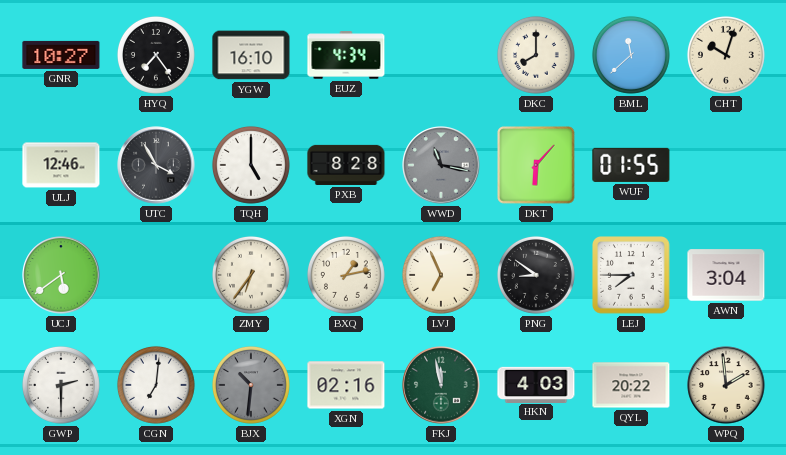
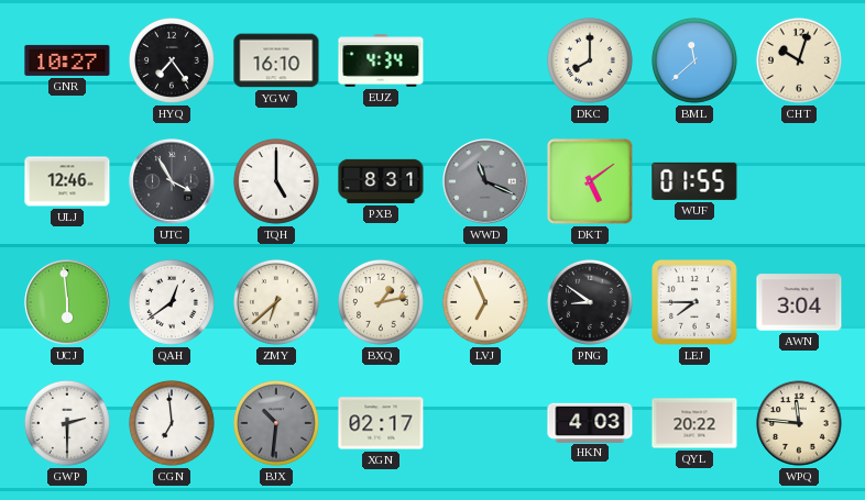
PXB: 8:28 -> 8:31
WWD: 11:17 -> 11:19
DKT: 6:07 -> 5:09
UCJ: 5:39 -> 5:59
QAH: none -> 12:39
ZMY: 6:36 -> 6:38
CGN: 7:01 -> 6:59
XGN: 02:16 -> 02:17
FKJ: 11:58 -> none
WPQ: 1:59 -> 11:46
